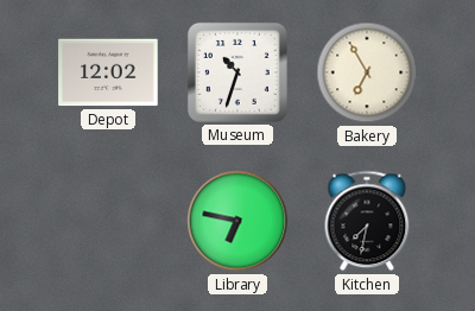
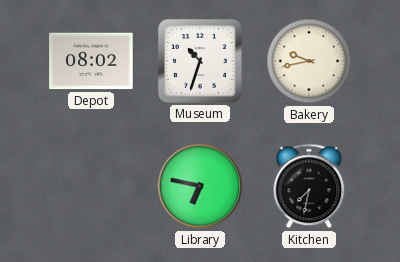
Depot: 12:02 -> 08:02
Bakery: 6:55 -> 9:43
